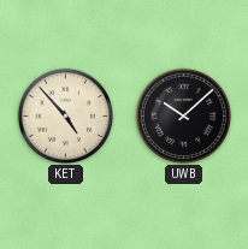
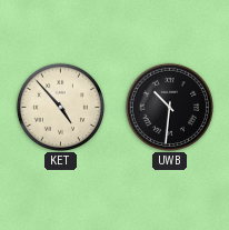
UWB: 10:08 -> 10:31
